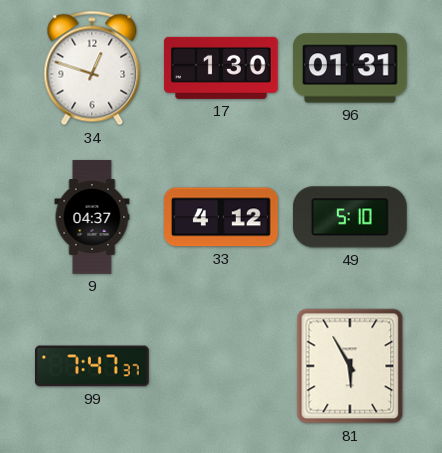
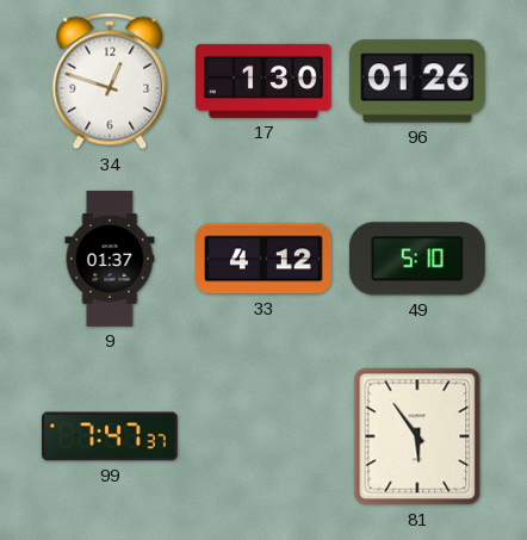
96: 01:31 -> 01:26
9: 04:37 -> 01:37
81: 5:55 -> 5:54
